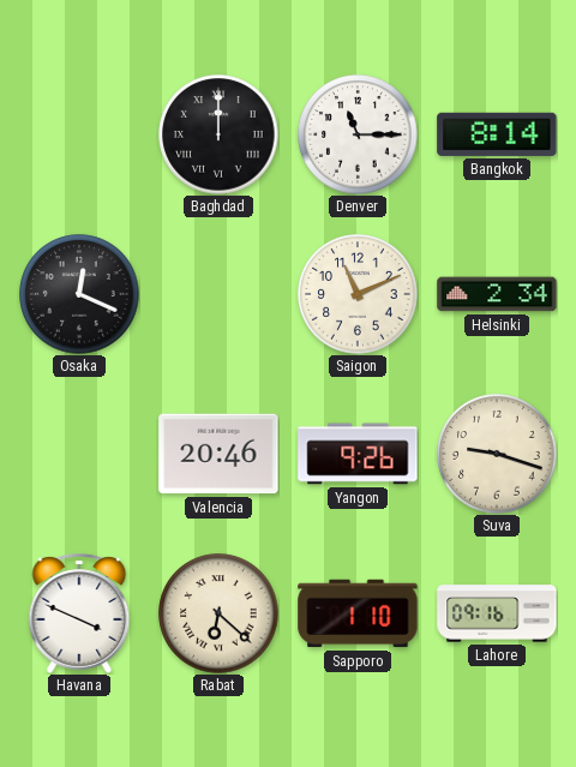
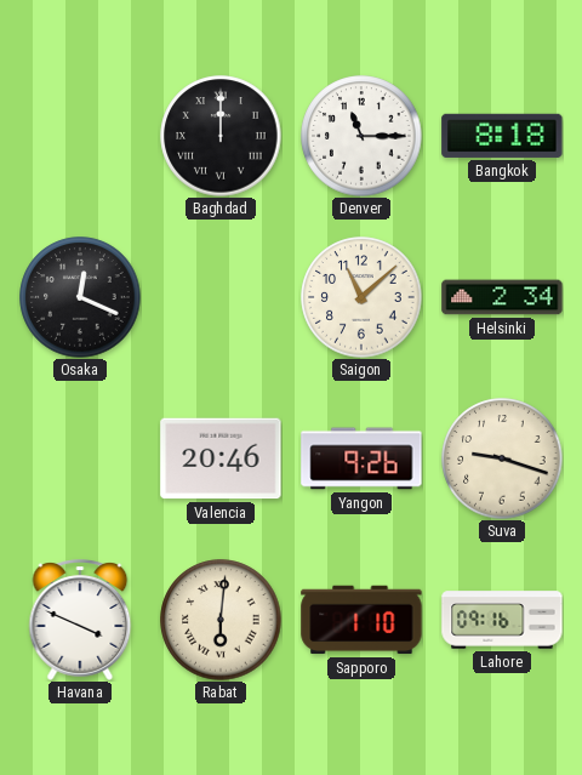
Bangkok: 8:14 -> 8:18
Saigon: 11:11 -> 11:08
Rabat: 6:22 -> 6:01
